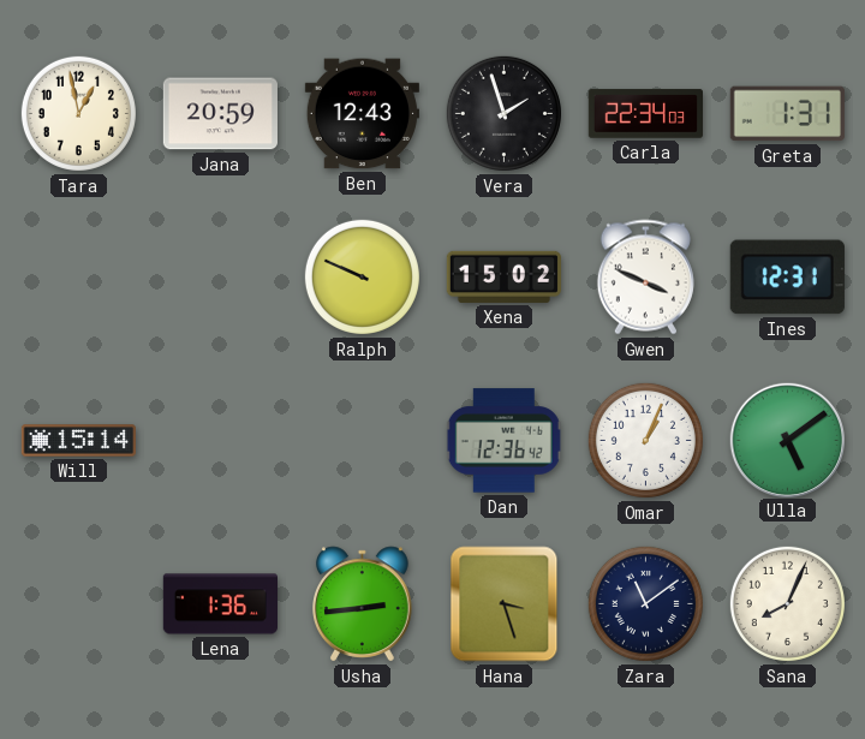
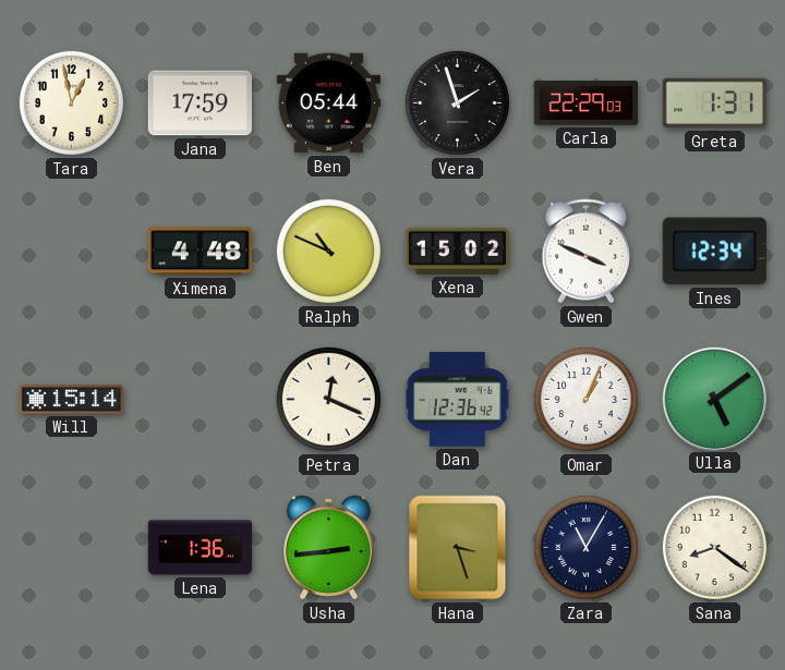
Jana: 20:59 -> 17:59
Ben: 12:43 -> 05:44
Carla: 22:34 -> 22:29
Ximena: none -> 4:48
Ralph: 9:49 -> 10:49
Ines: 12:31 -> 12:34
Petra: none -> 12:19
Zara: 11:09 -> 11:05
Sana: 8:04 -> 8:21
